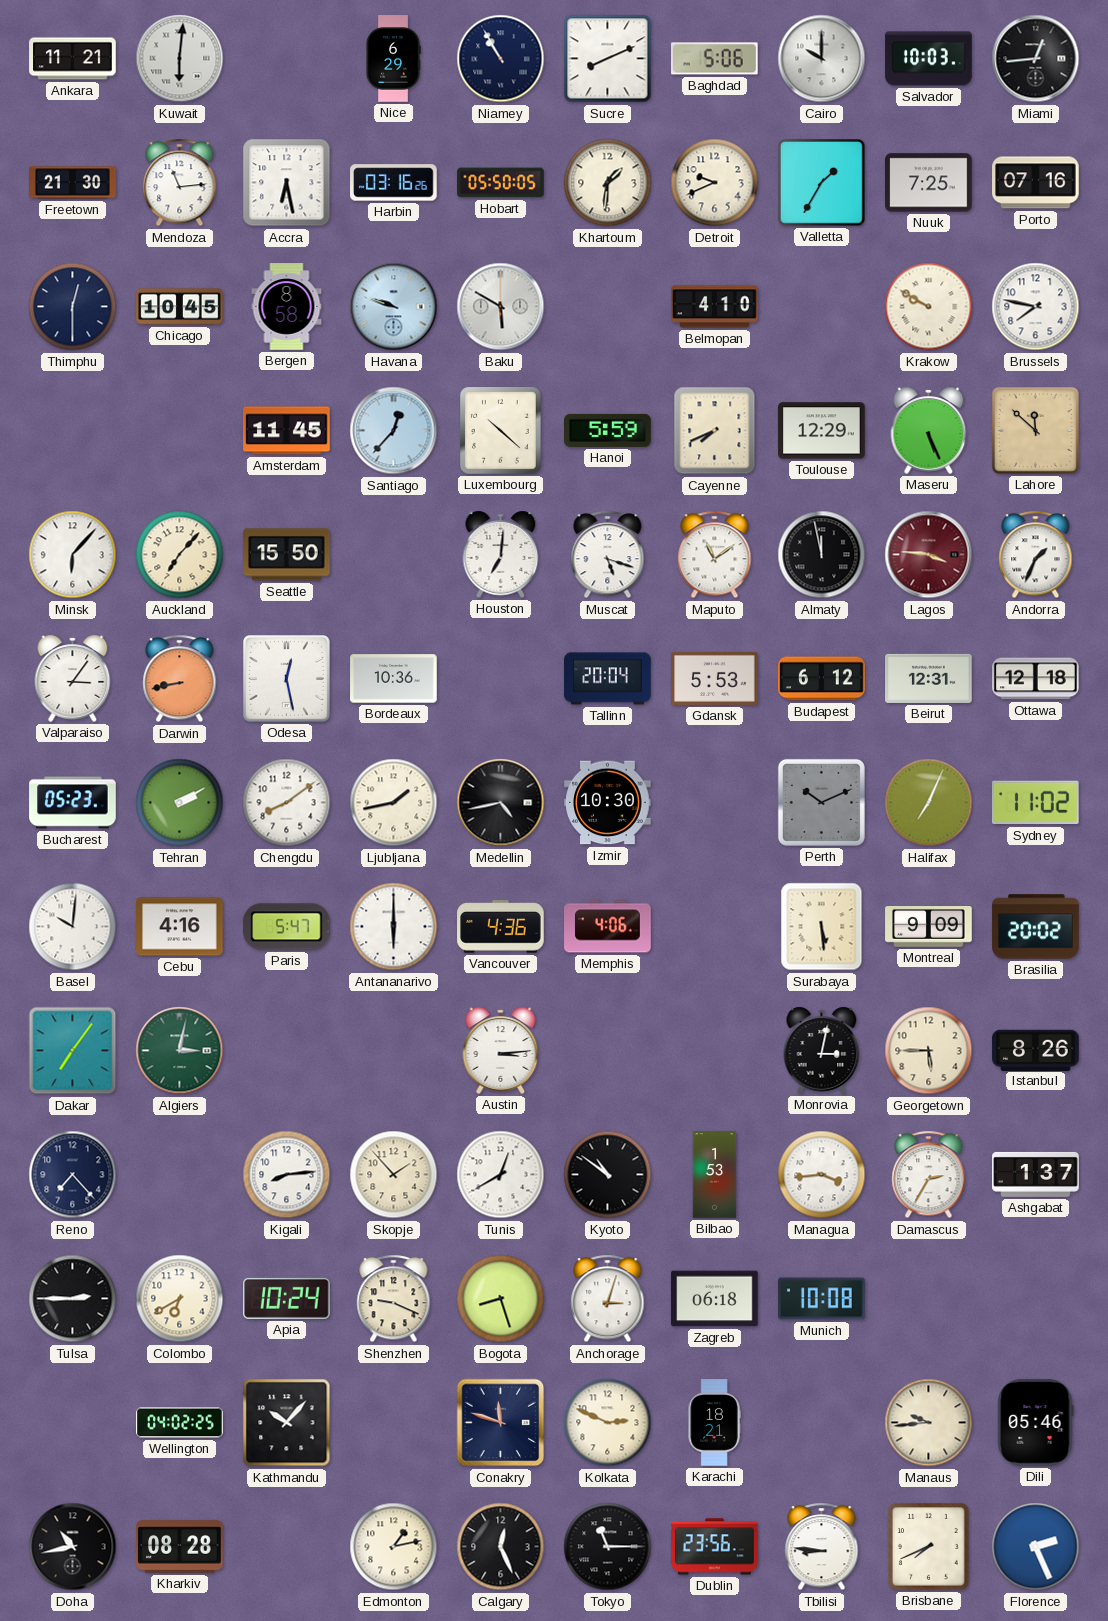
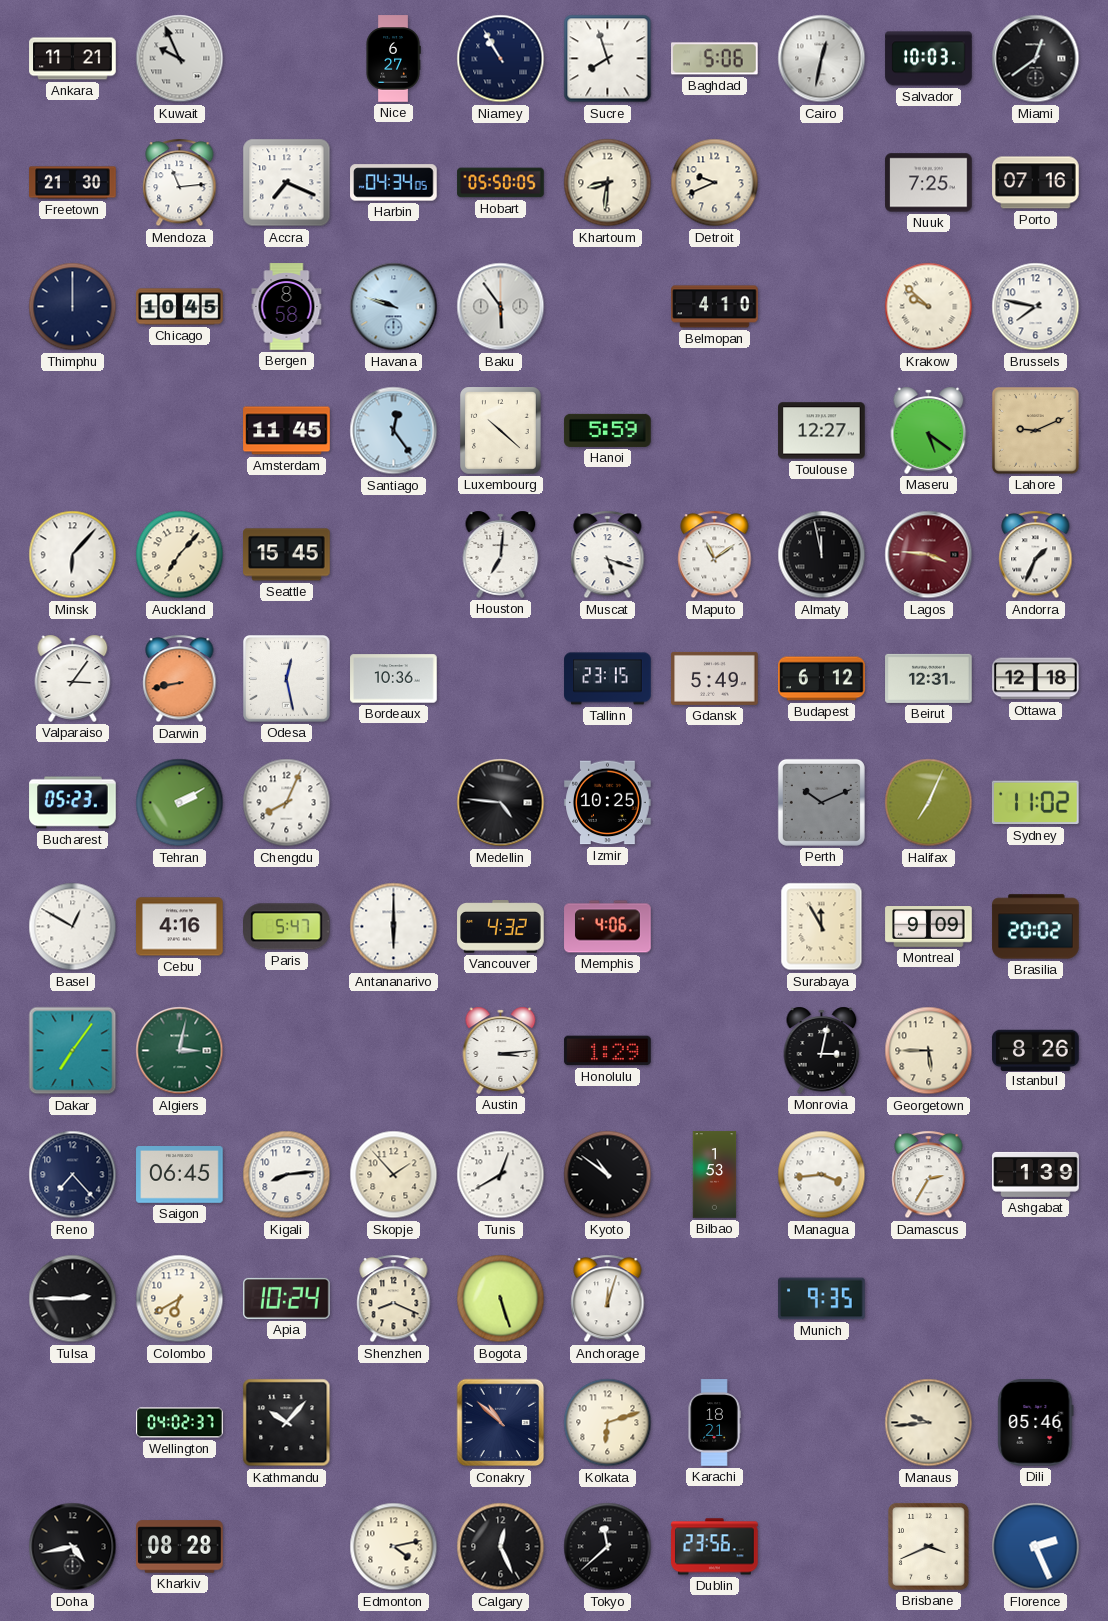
Kuwait: 6:01 -> 9:56
Nice: 6:29 -> 6:27
Sucre: 8:11 -> 7:57
Cairo: 10:00 -> 12:32
Miami: 12:44 -> 12:39
Accra: 6:28 -> 7:19
Harbin: 03:16 -> 04:34
Khartoum: 1:31 -> 8:31
Valletta: 1:35 -> none
Thimphu: 12:30 -> 12:00
Baku: 5:50 -> 5:54
Krakow: 9:50 -> 9:52
Santiago: 12:37 -> 12:24
Cayenne: 7:41 -> none
Toulouse: 12:29 -> 12:27
Maseru: 5:26 -> 5:21
Lahore: 11:52 -> 9:11
Seattle: 15:50 -> 15:45
Tallinn: 20:04 -> 23:15
Gdansk: 5:53 -> 5:49
Chengdu: 8:09 -> 8:04
Ljubljana: 1:43 -> none
Medellin: 4:43 -> 4:46
Izmir: 10:30 -> 10:25
Basel: 10:01 -> 12:50
Vancouver: 4:36 -> 4:32
Surabaya: 5:29 -> 11:55
Honolulu: none -> 1:29
Saigon: none -> 06:45
Ashgabat: 1:37 -> 1:39
Shenzhen: 9:19 -> 8:19
Bogota: 8:27 -> 5:27
Anchorage: 3:03 -> 12:03
Zagreb: 06:18 -> none
Munich: 10:08 -> 9:35
Wellington: 04:02:25 -> 04:02:37
Conakry: 11:48 -> 10:52
Kolkata: 2:49 -> 6:12
Doha: 10:43 -> 4:43
Edmonton: 1:13 -> 4:13
Tokyo: 11:15 -> 11:38
Tbilisi: 8:46 -> none
Brisbane: 7:41 -> 3:41
